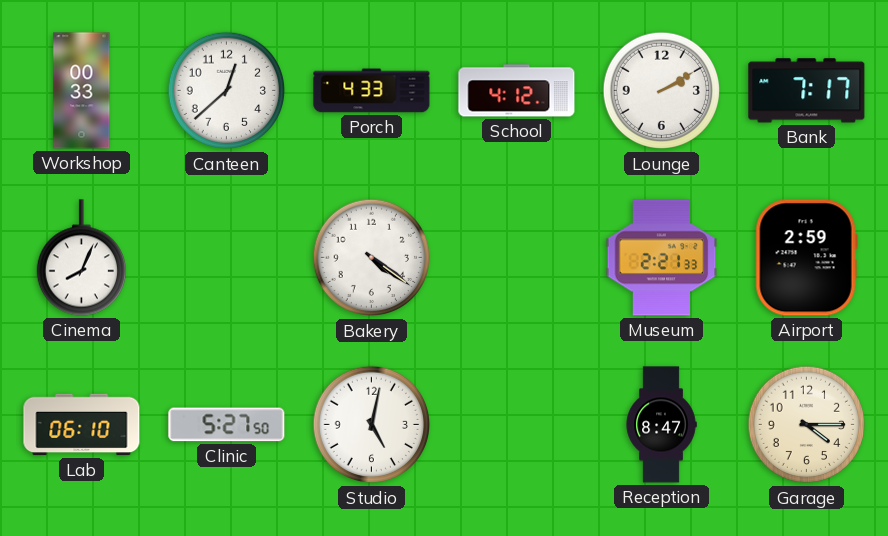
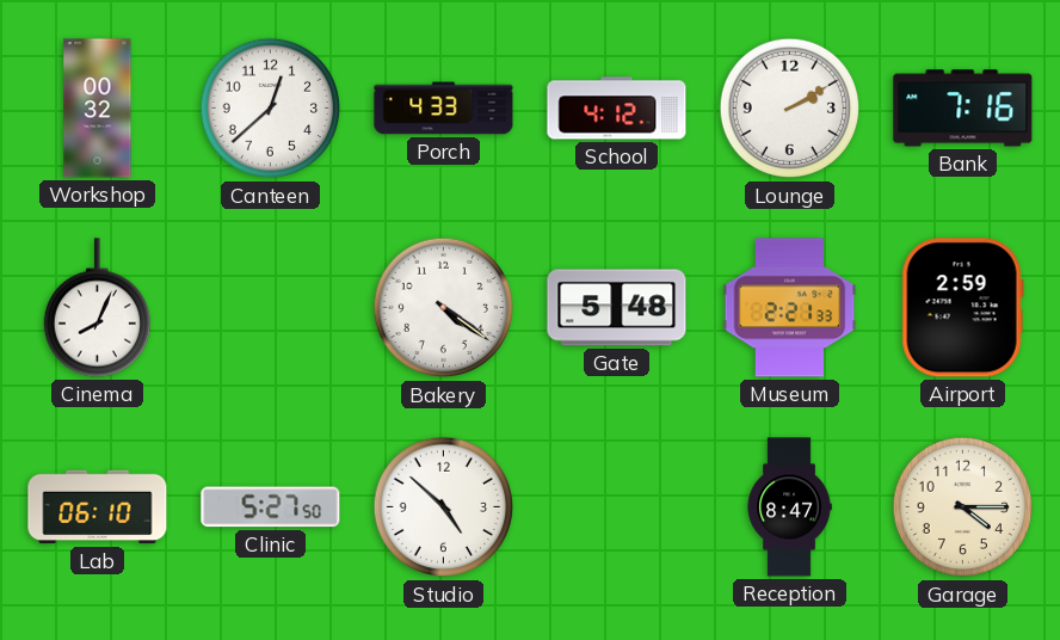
Workshop: 00:33 -> 00:32
Bank: 7:17 -> 7:16
Gate: none -> 5:48
Studio: 5:02 -> 4:52
